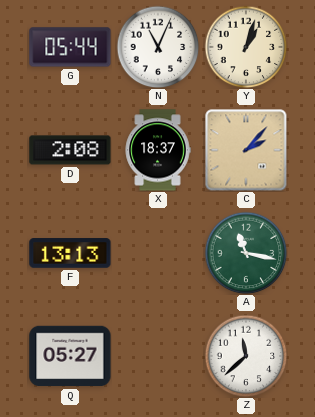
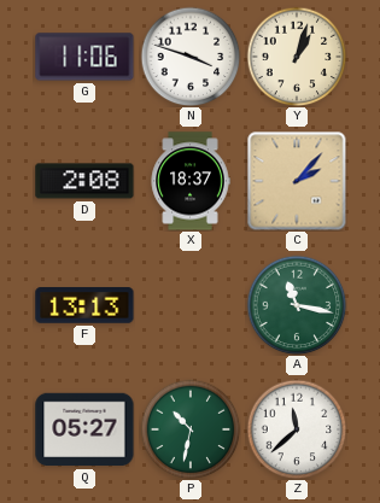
G: 05:44 -> 11:06
N: 11:04 -> 3:48
P: none -> 10:32
